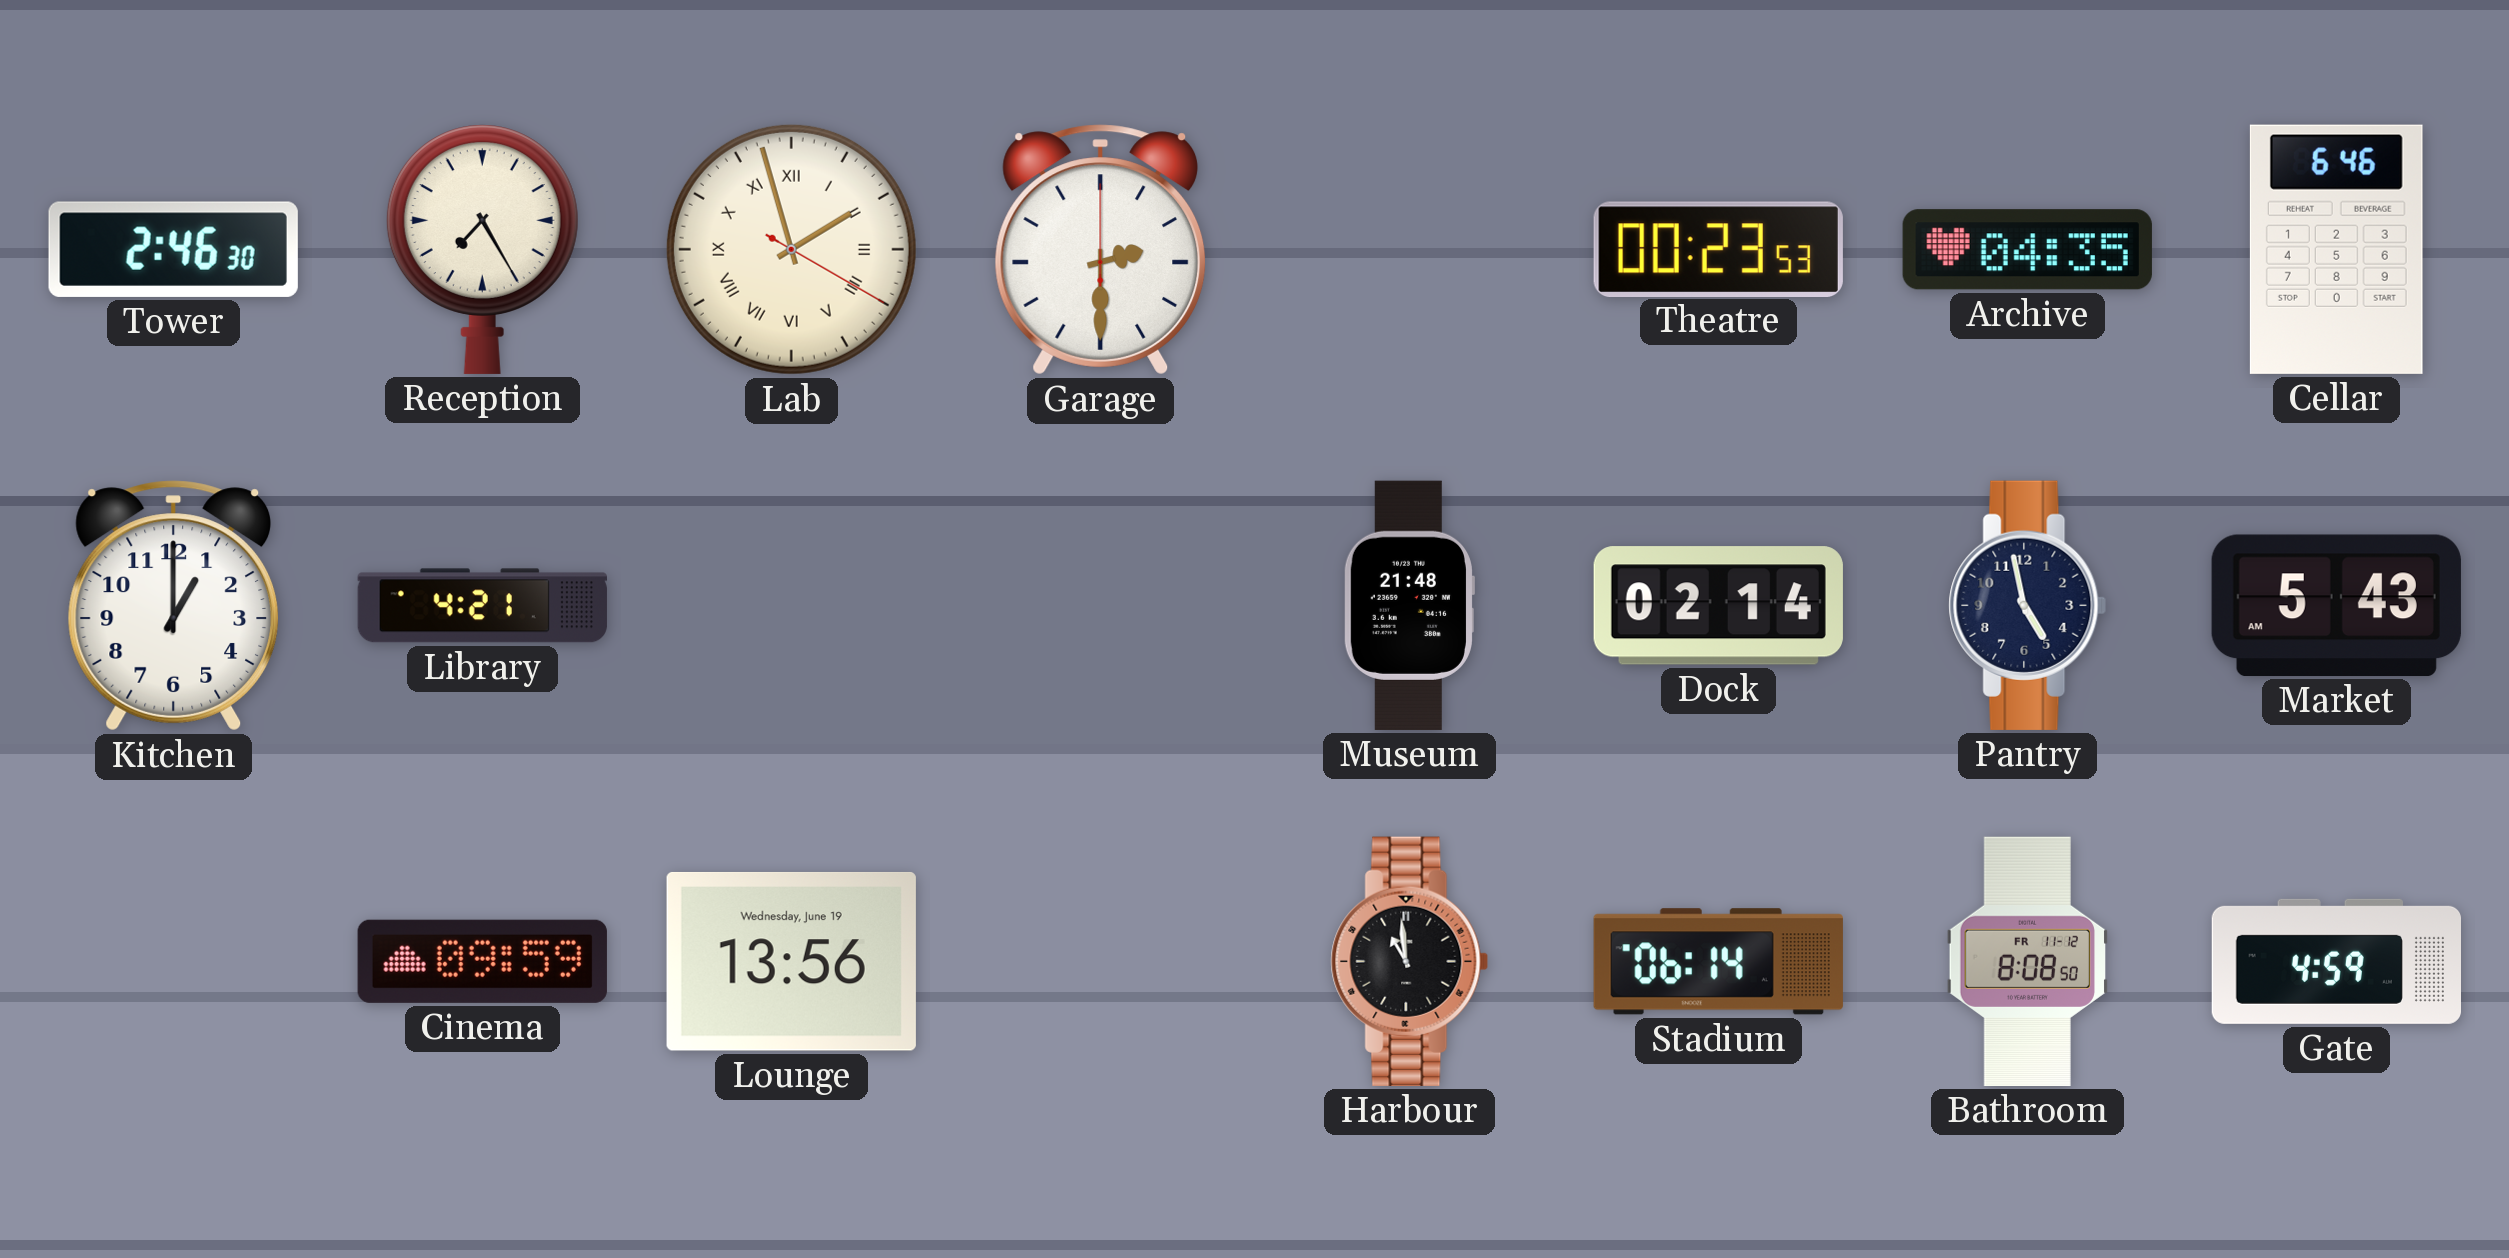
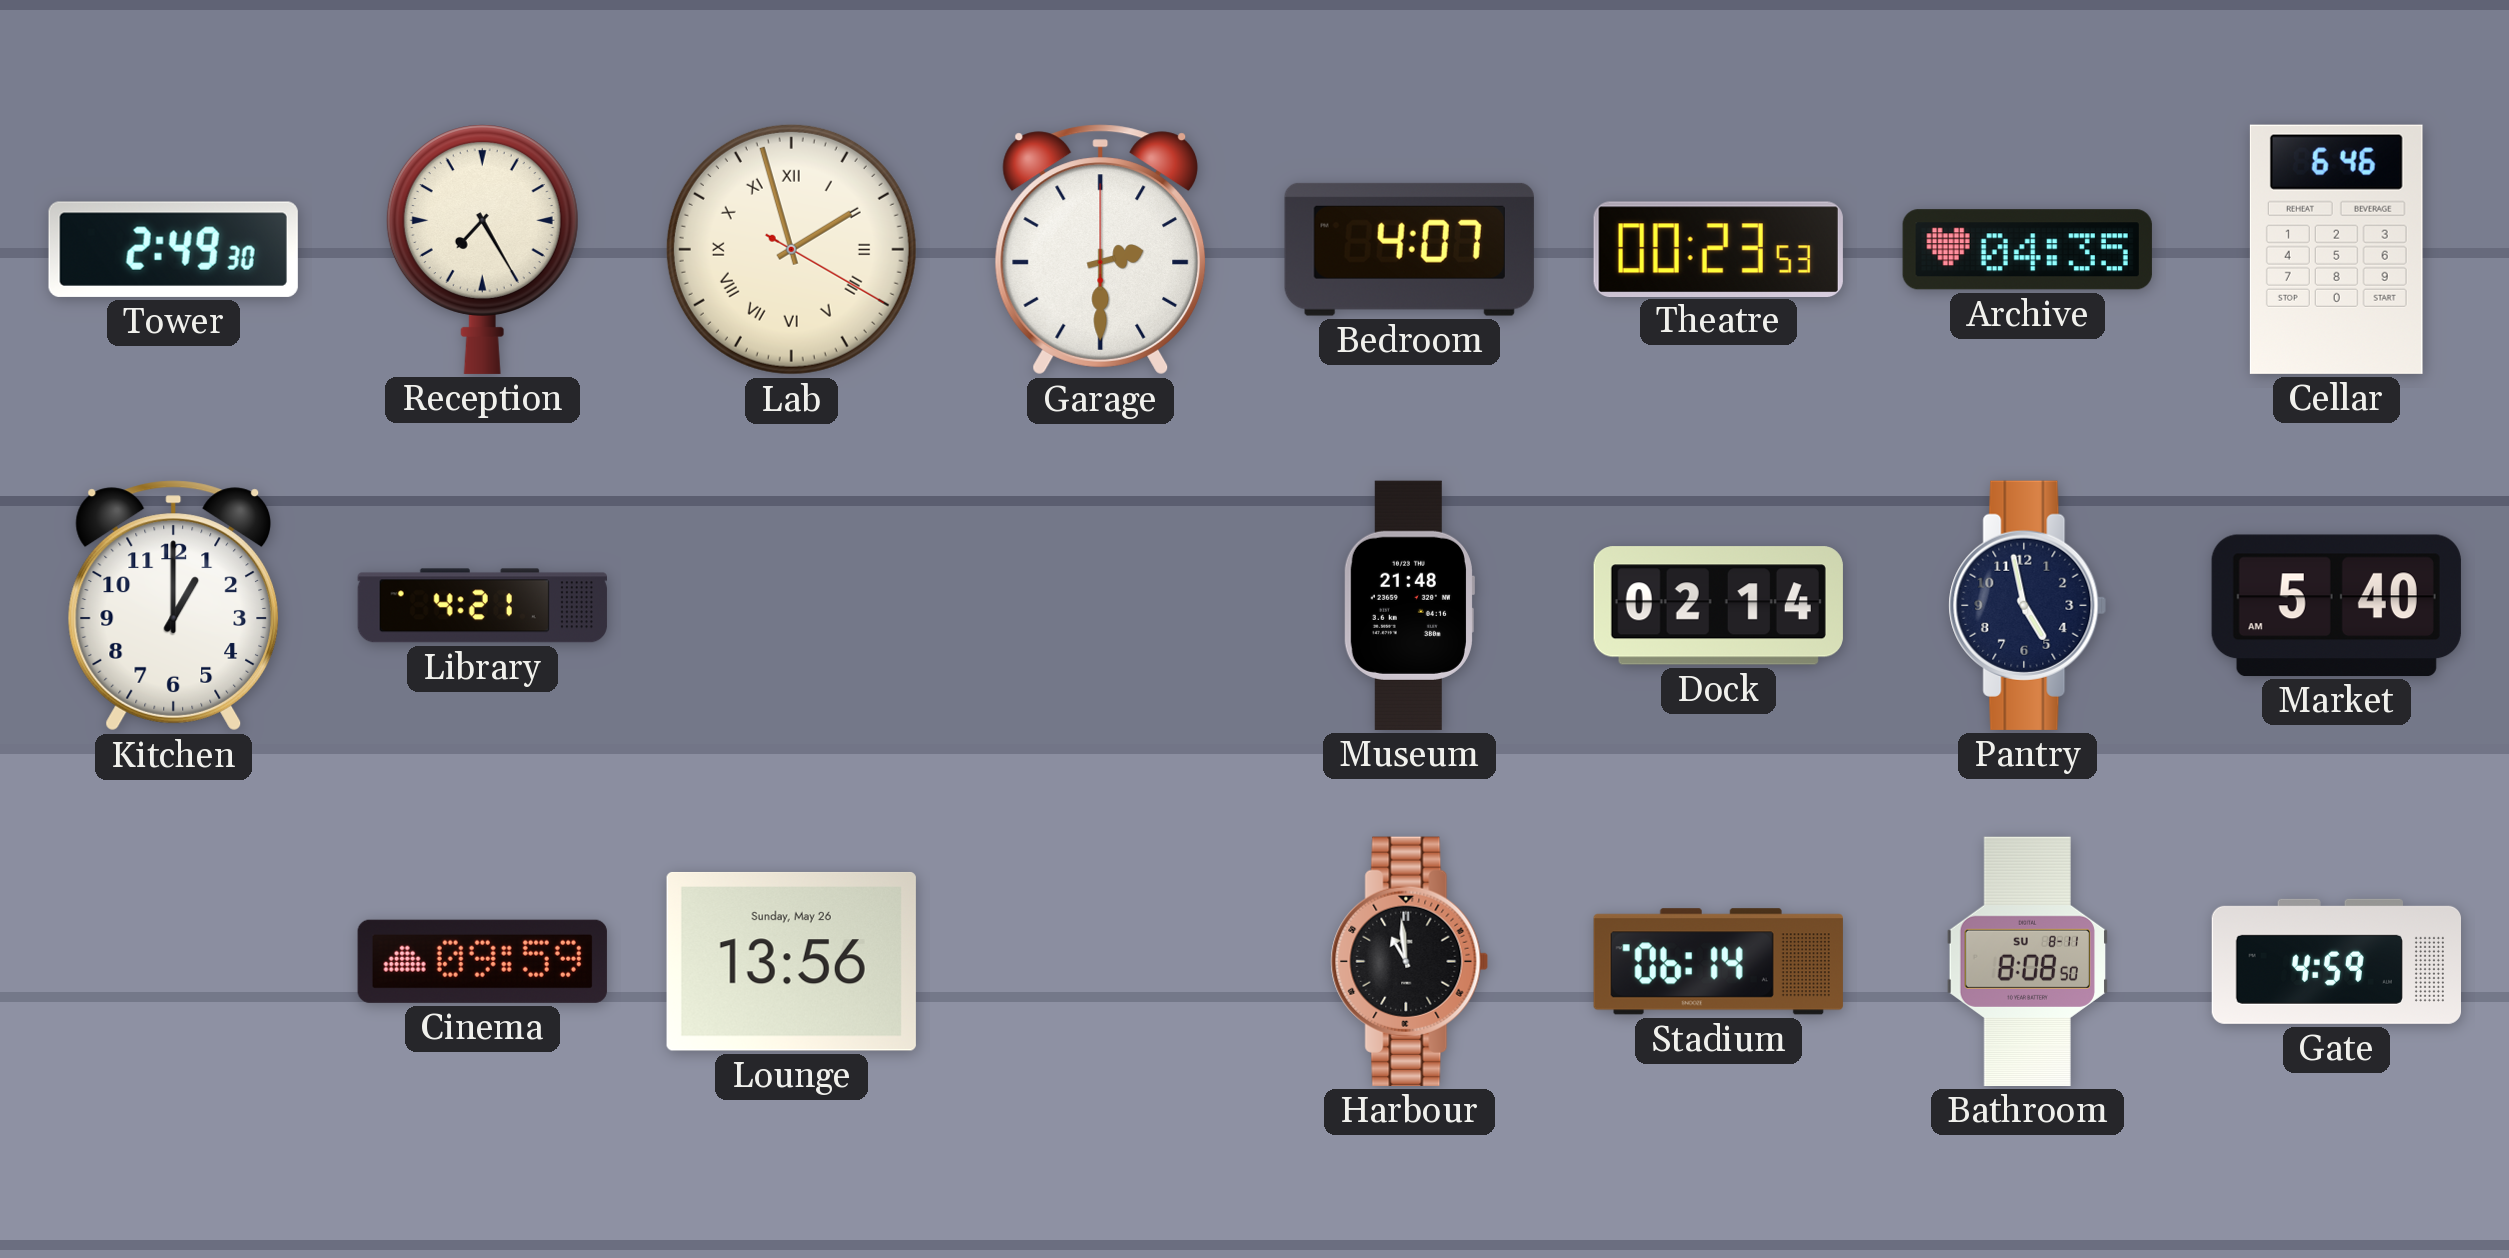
Tower: 2:46 -> 2:49
Bedroom: none -> 4:07
Market: 5:43 -> 5:40
Lounge date: Wednesday, June 19 -> Sunday, May 26
Bathroom date: FR 11-12 -> SU 8-11
